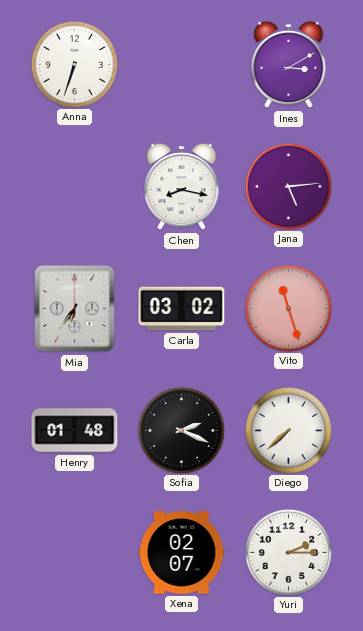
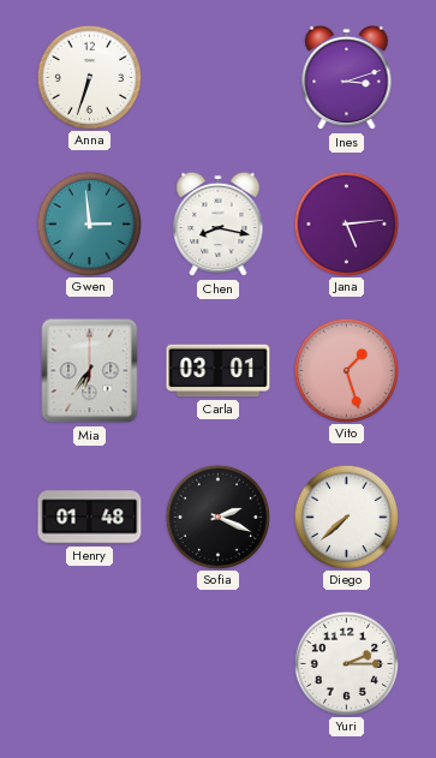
Ines: 3:10 -> 3:12
Gwen: none -> 2:59
Carla: 03:02 -> 03:01
Vito: 11:27 -> 1:27
Xena: 02:07 -> none
